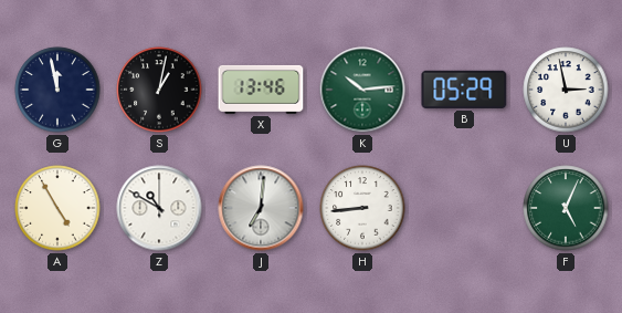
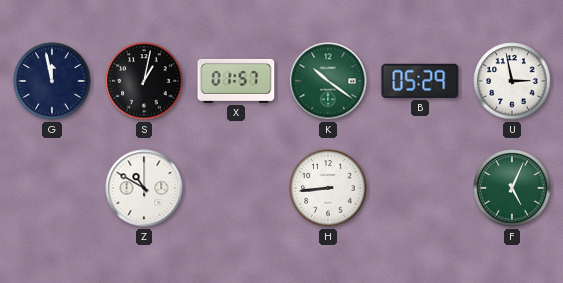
X: 13:46 -> 01:57
K: 10:14 -> 10:21
A: 4:55 -> none
J: 7:01 -> none
